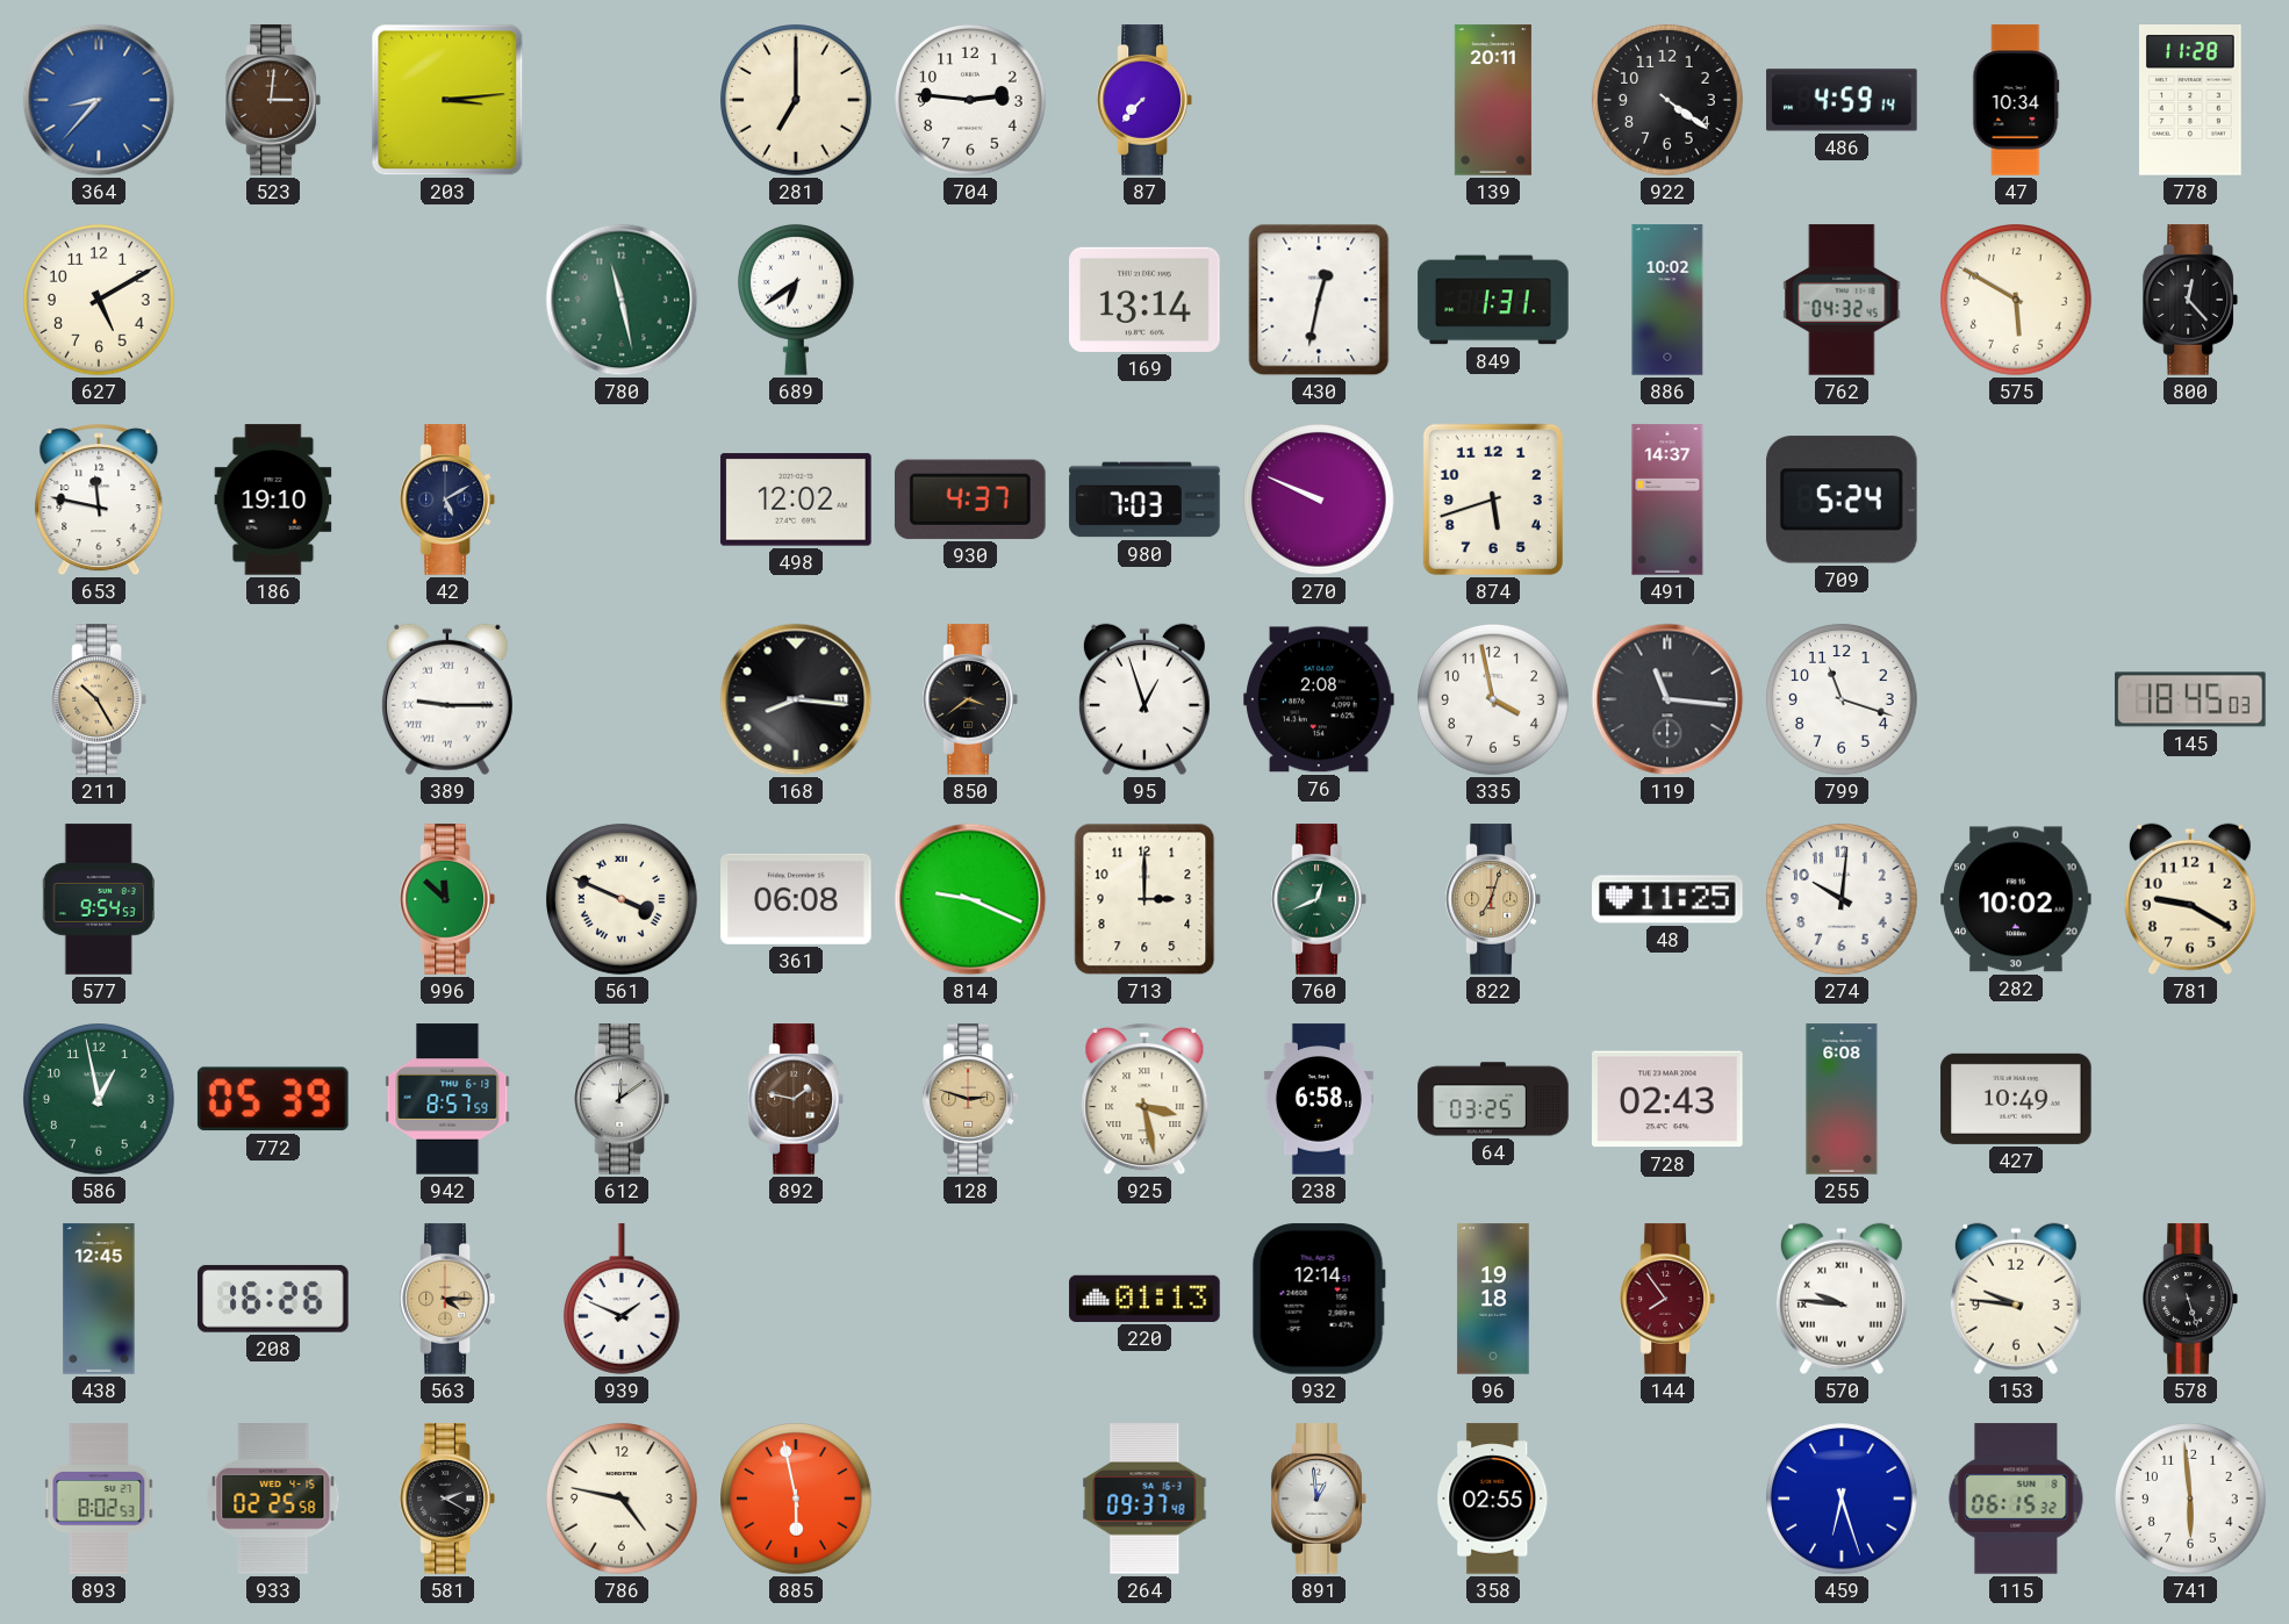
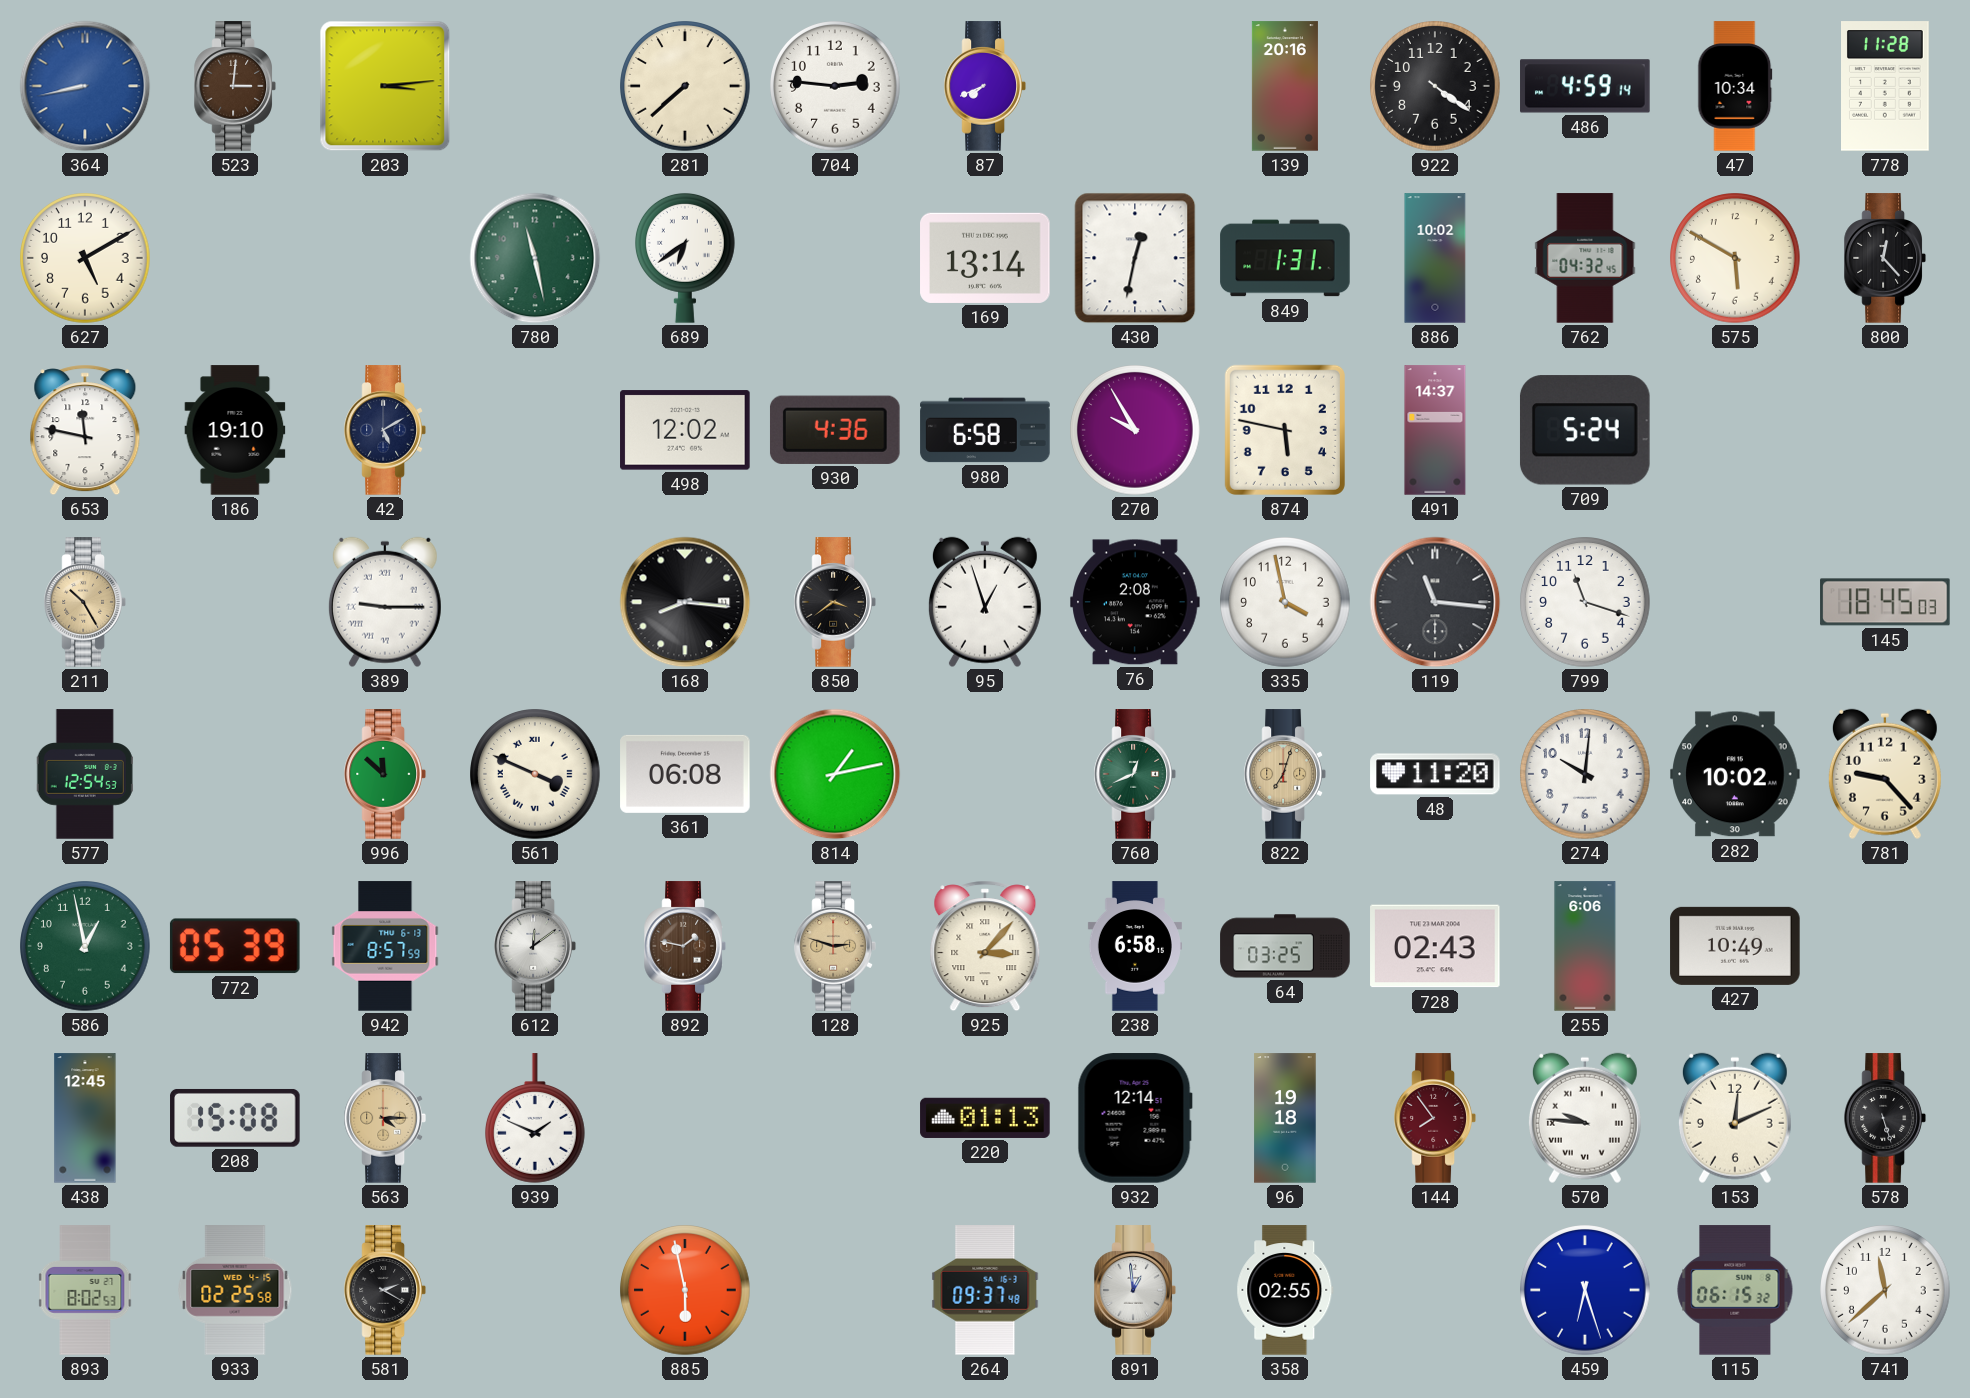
364: 8:37 -> 8:43
281: 7:00 -> 7:38
87: 7:37 -> 7:41
139: 20:11 -> 20:16
930: 4:37 -> 4:36
980: 7:03 -> 6:58
270: 9:49 -> 9:55
874: 5:42 -> 5:47
577: 9:54 -> 12:54
814: 9:19 -> 1:13
713: 3:00 -> none
48: 11:25 -> 11:20
781: 9:20 -> 9:23
925: 3:28 -> 3:07
255: 6:08 -> 6:06
208: 16:26 -> 15:08
153: 9:46 -> 12:11
786: 4:47 -> none
741: 5:59 -> 11:38
